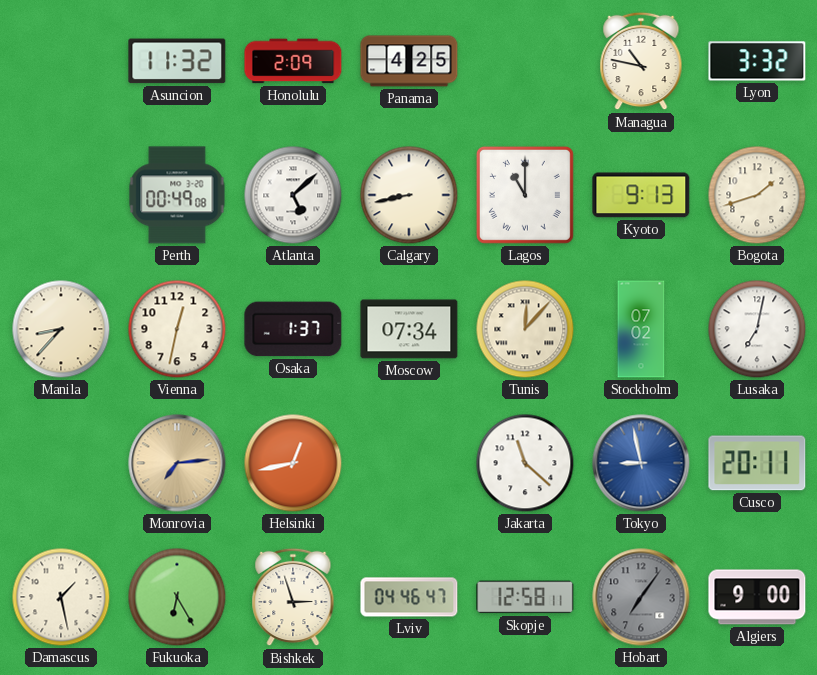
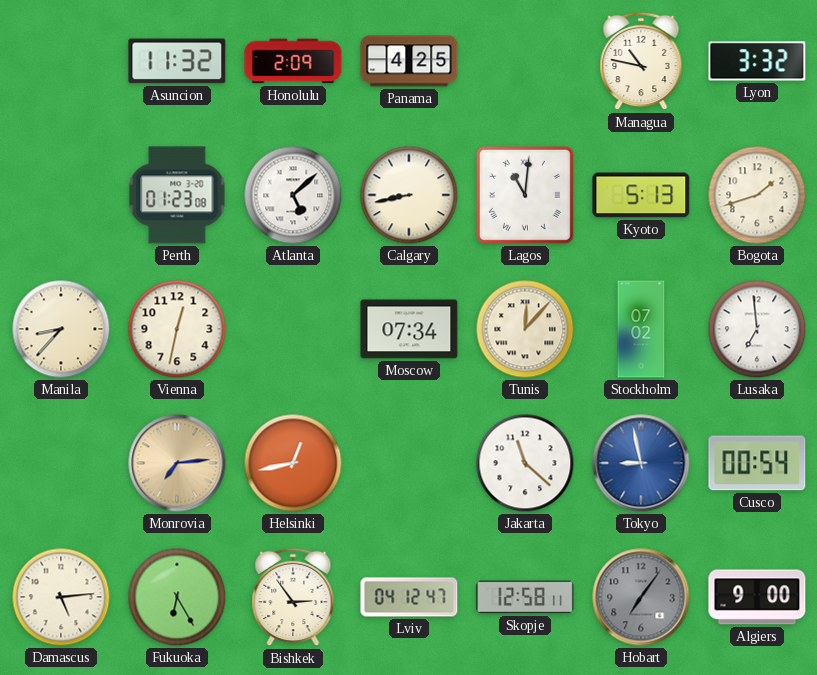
Perth: 00:49 -> 01:23
Lagos: 11:00 -> 11:01
Kyoto: 9:13 -> 5:13
Osaka: 1:37 -> none
Lusaka: 7:02 -> 6:59
Cusco: 20:11 -> 00:54
Damascus: 1:28 -> 5:14
Bishkek: 2:57 -> 2:54
Lviv: 04:46 -> 04:12
